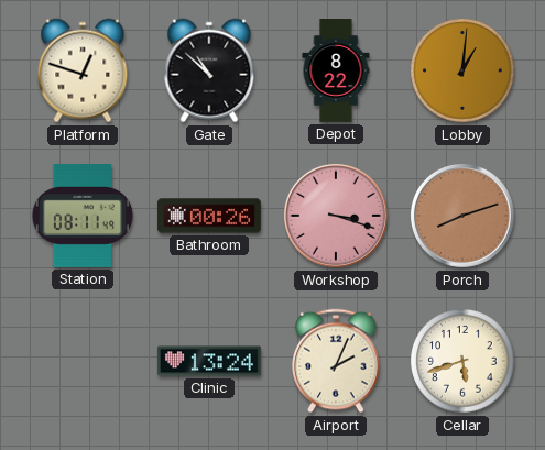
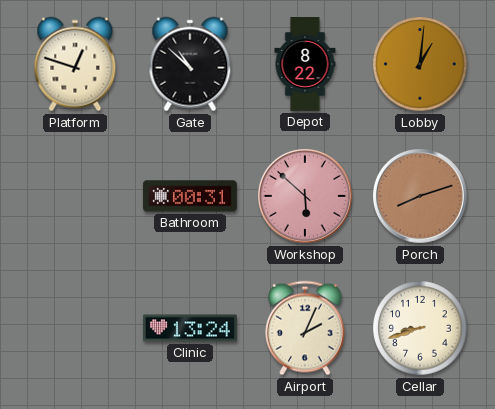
Station: 08:11 -> none
Bathroom: 00:26 -> 00:31
Workshop: 3:18 -> 5:52
Cellar: 5:42 -> 8:42
